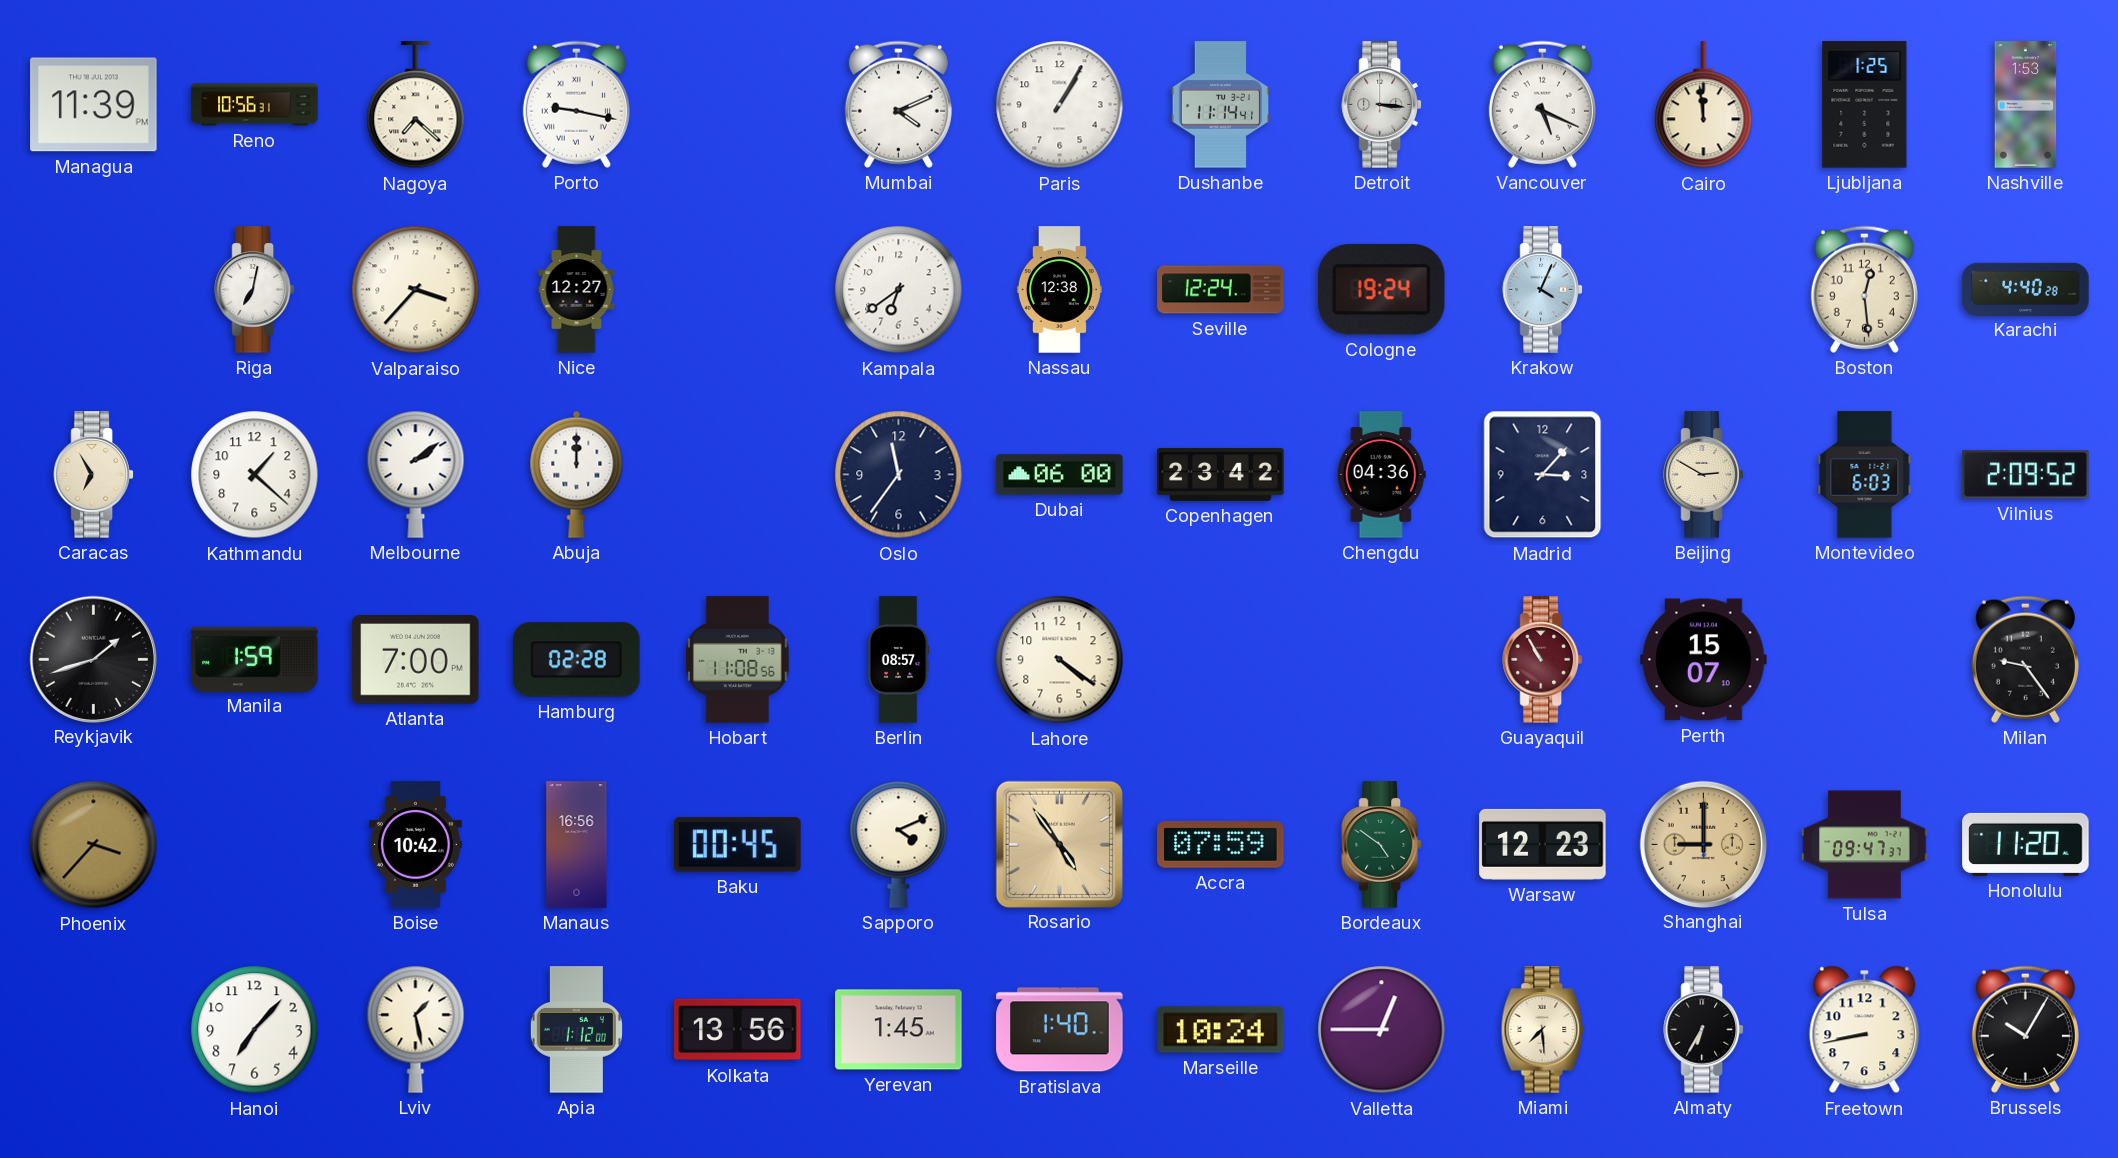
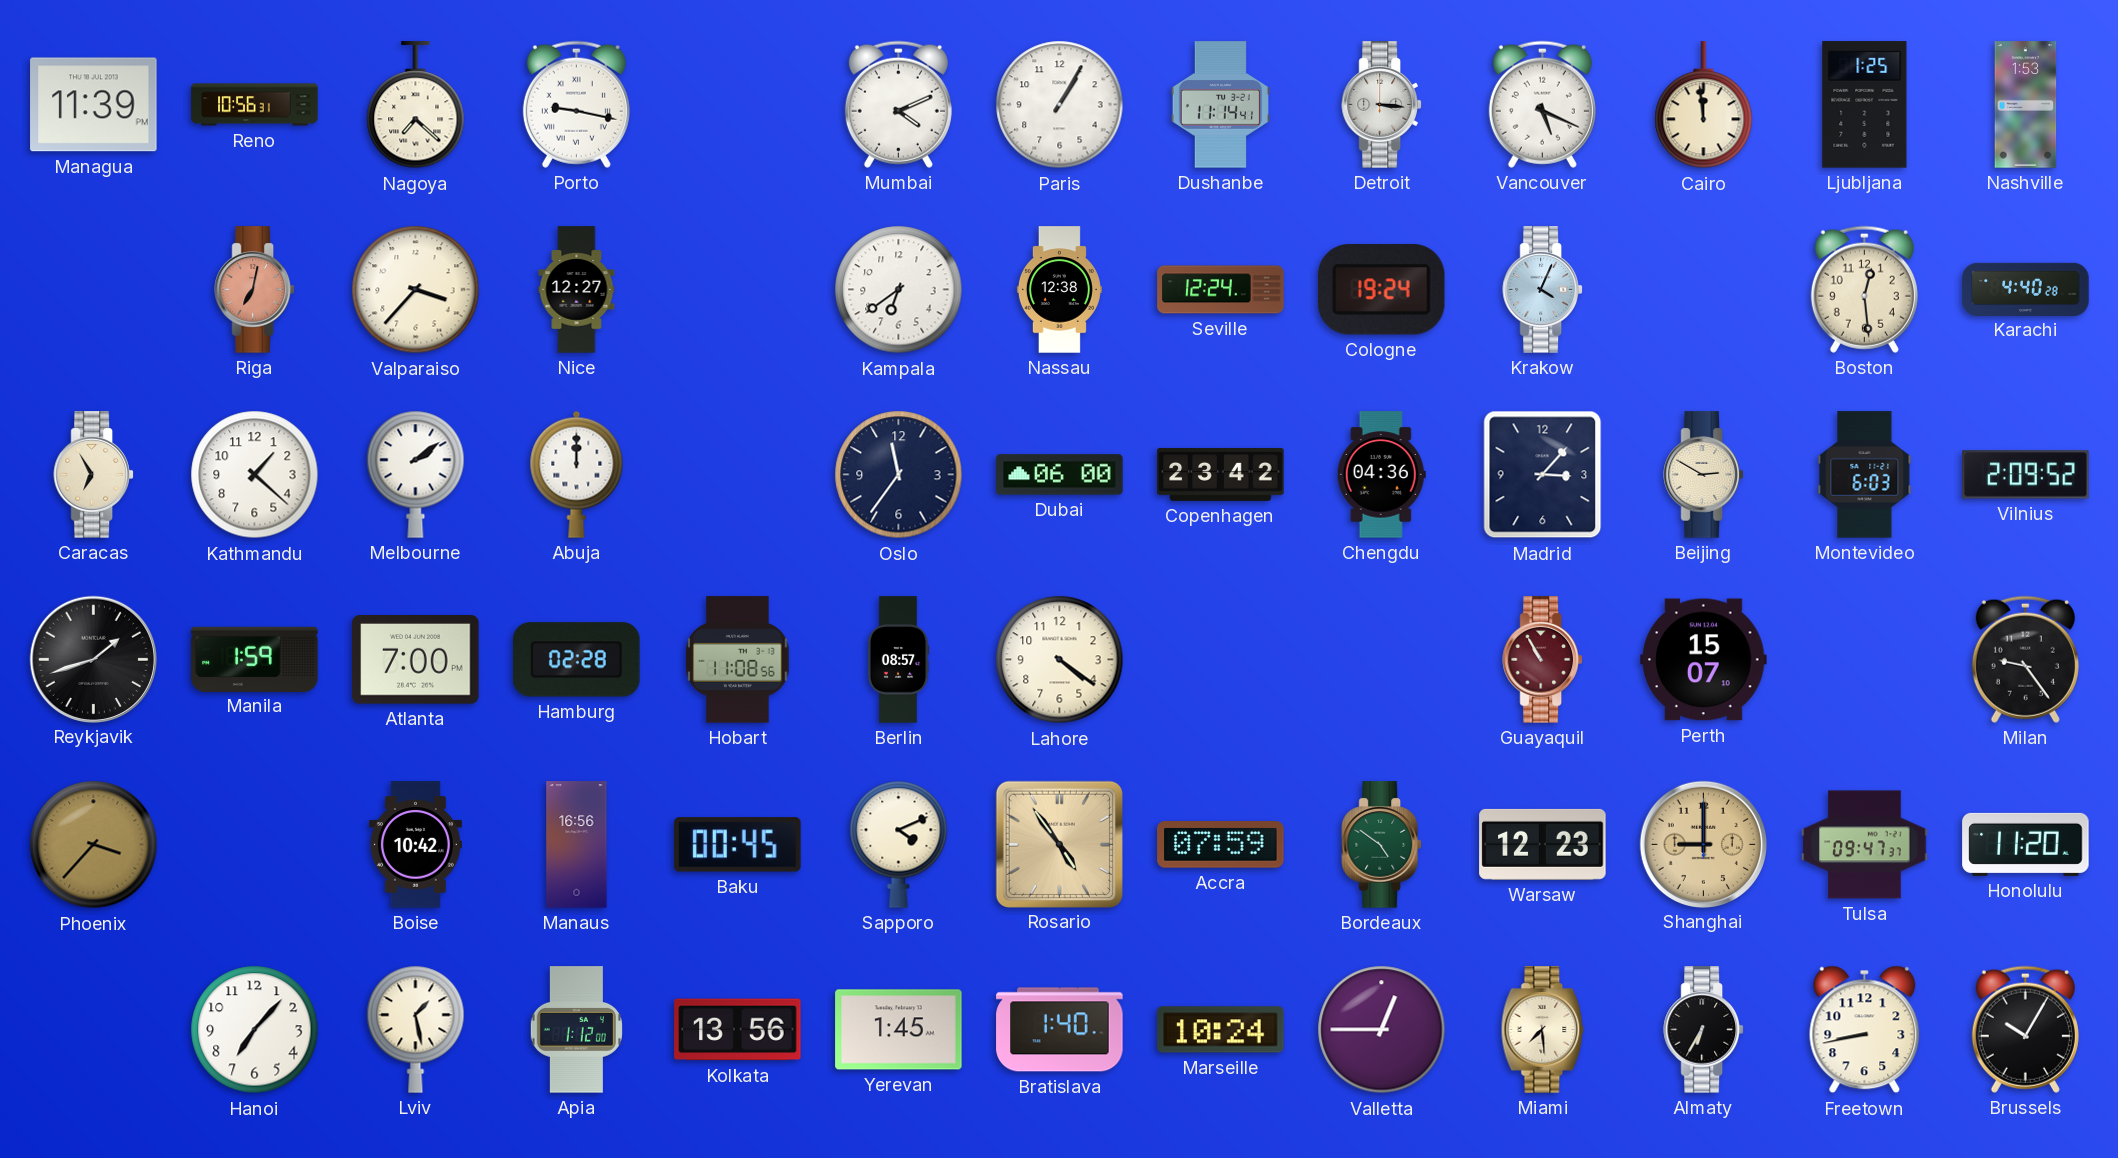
Riga dial: white -> salmon
